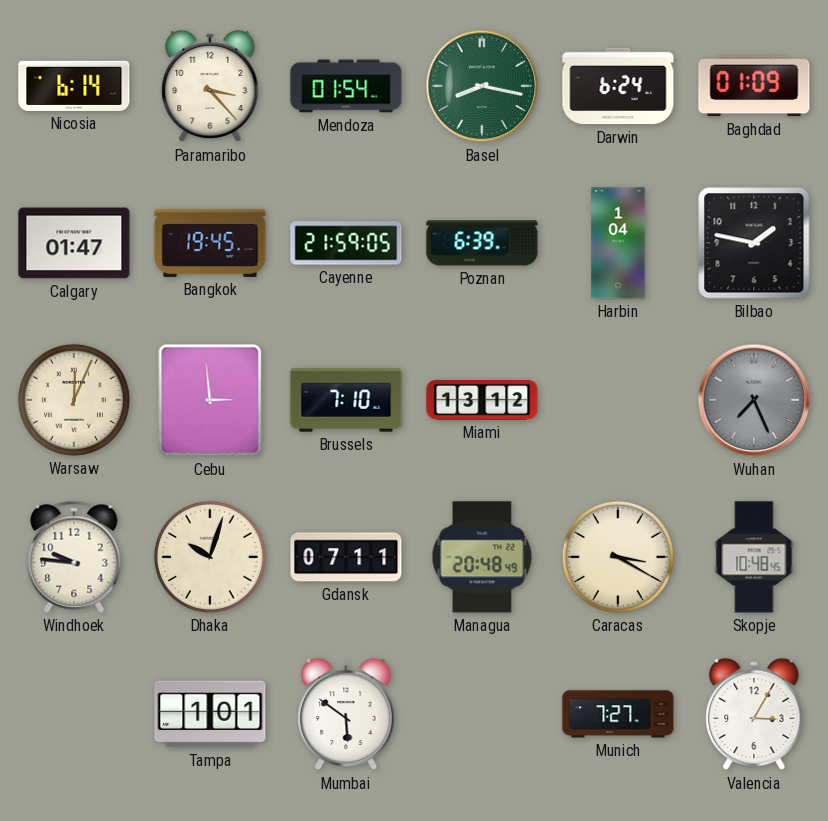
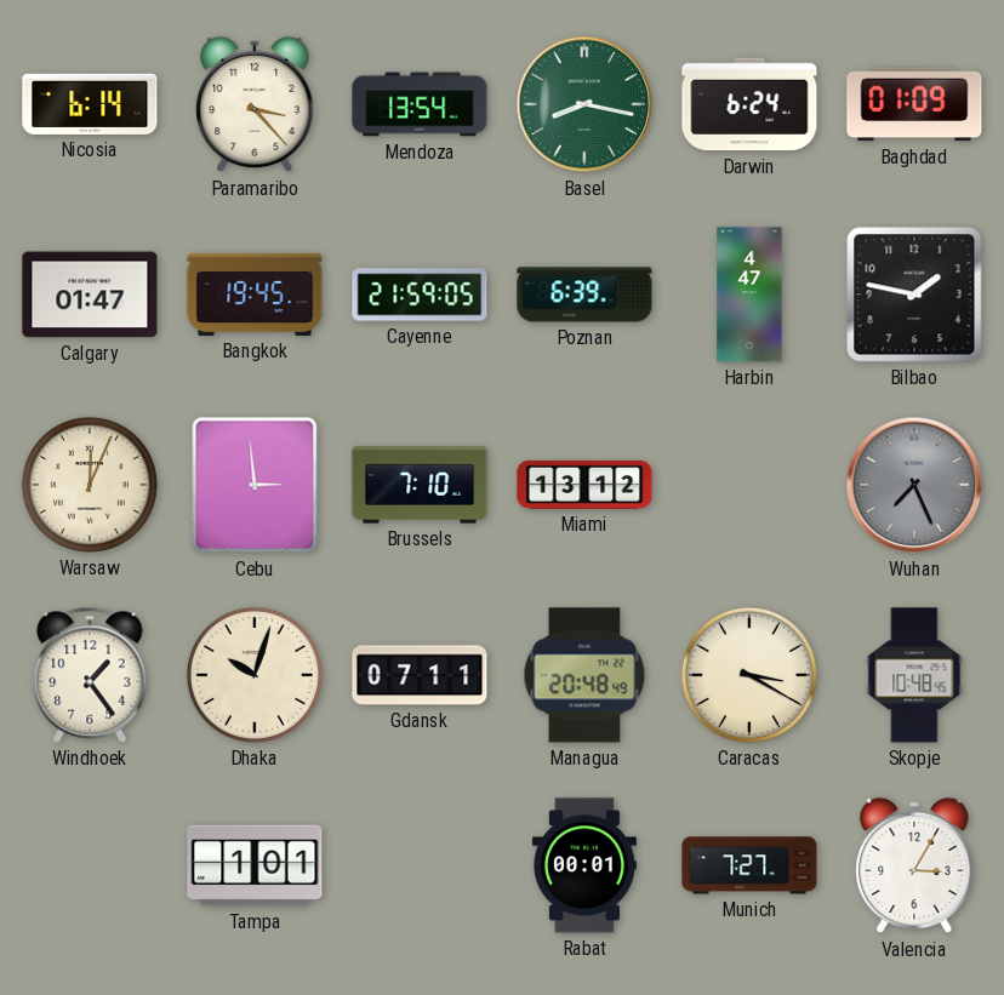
Mendoza: 01:54 -> 13:54
Harbin: 1:04 -> 4:47
Windhoek: 9:46 -> 1:24
Mumbai: 5:51 -> none
Rabat: none -> 00:01
